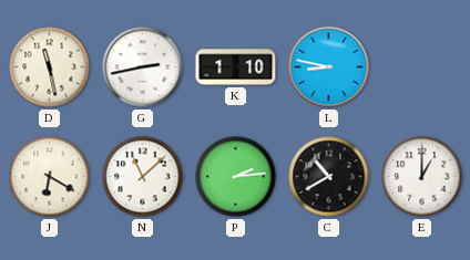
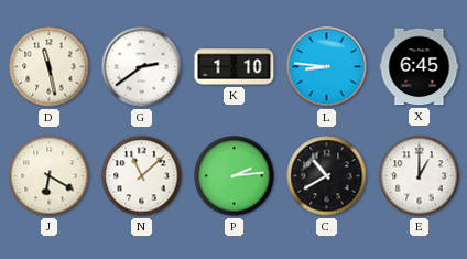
G: 2:43 -> 2:39
L: 8:47 -> 8:46
X: none -> 6:45
